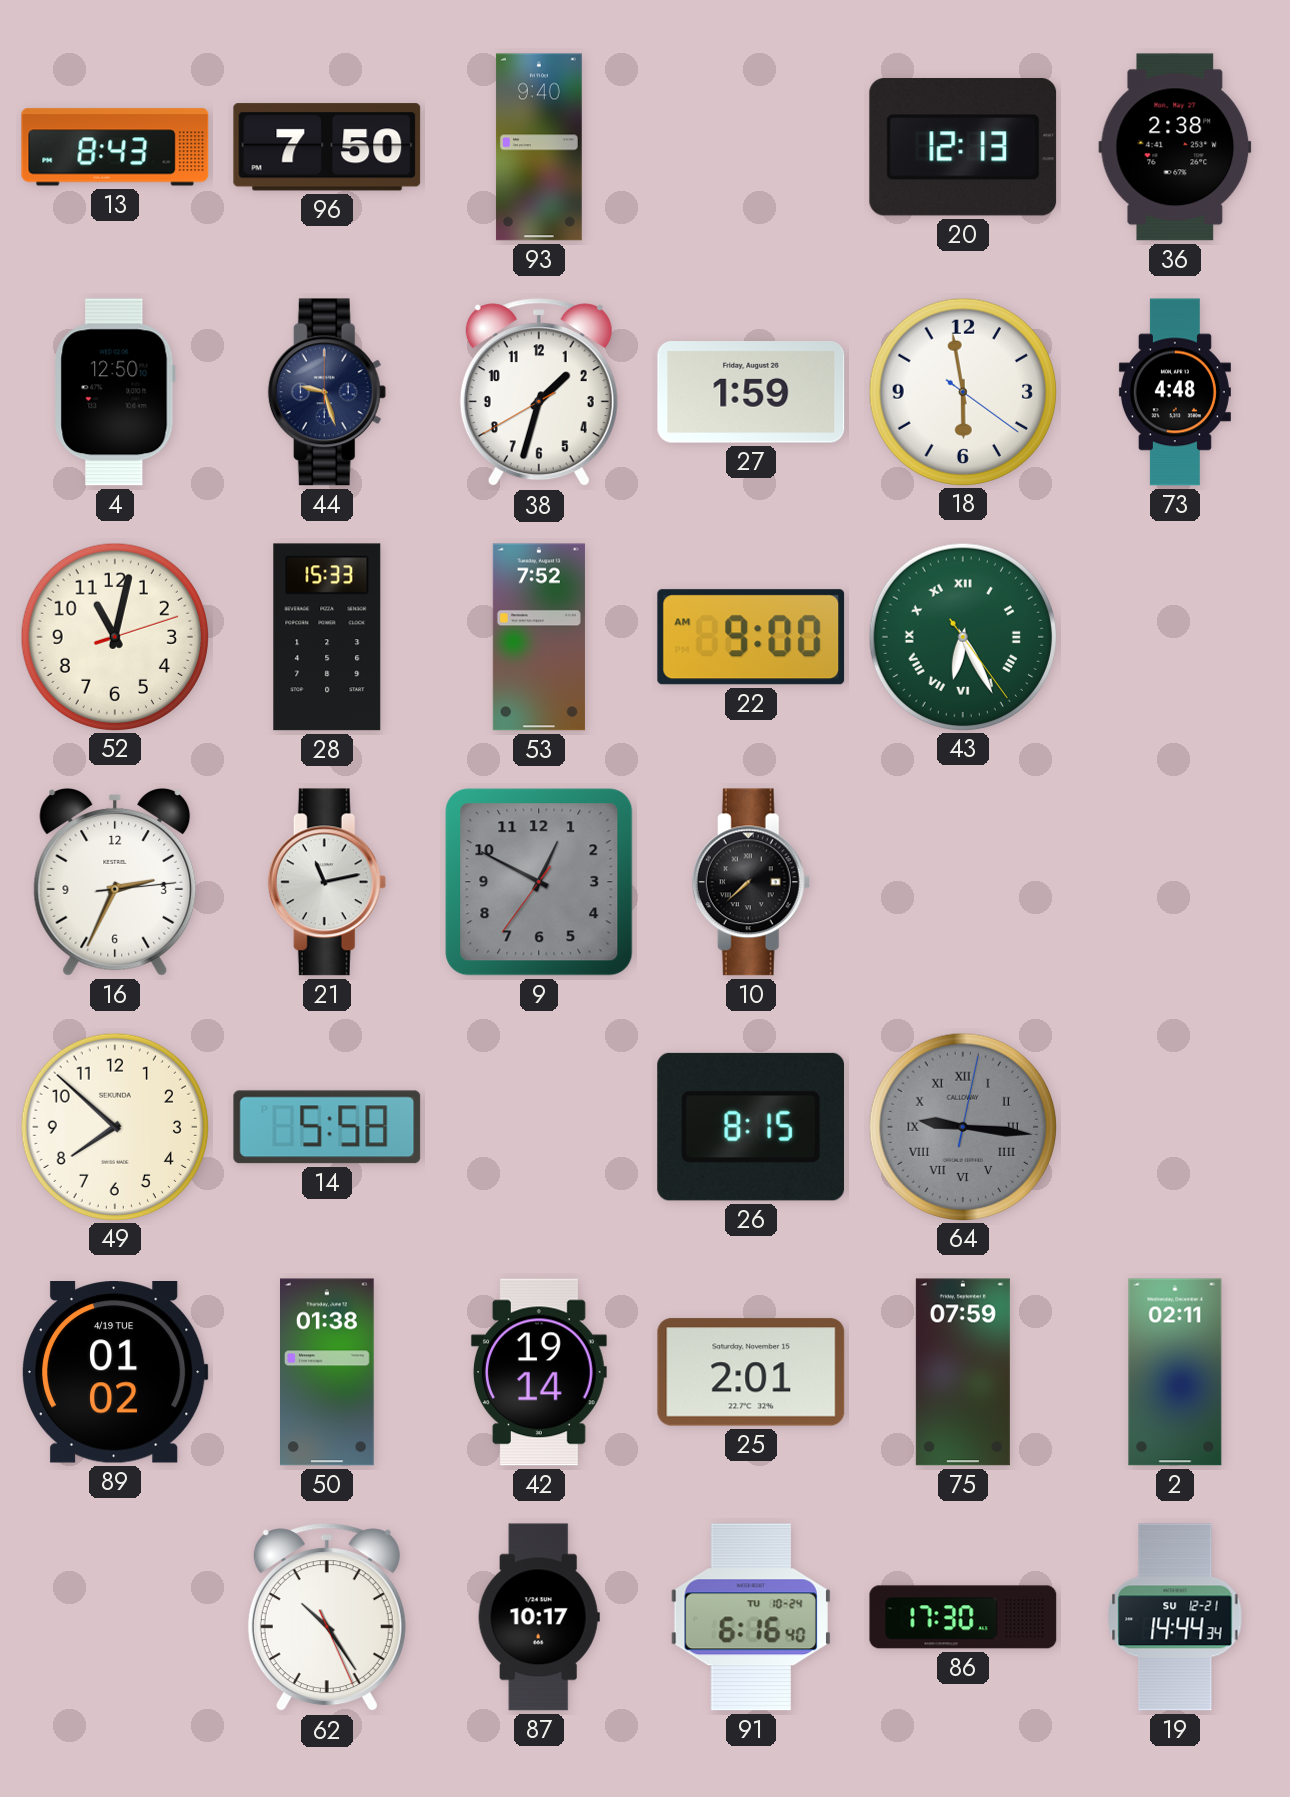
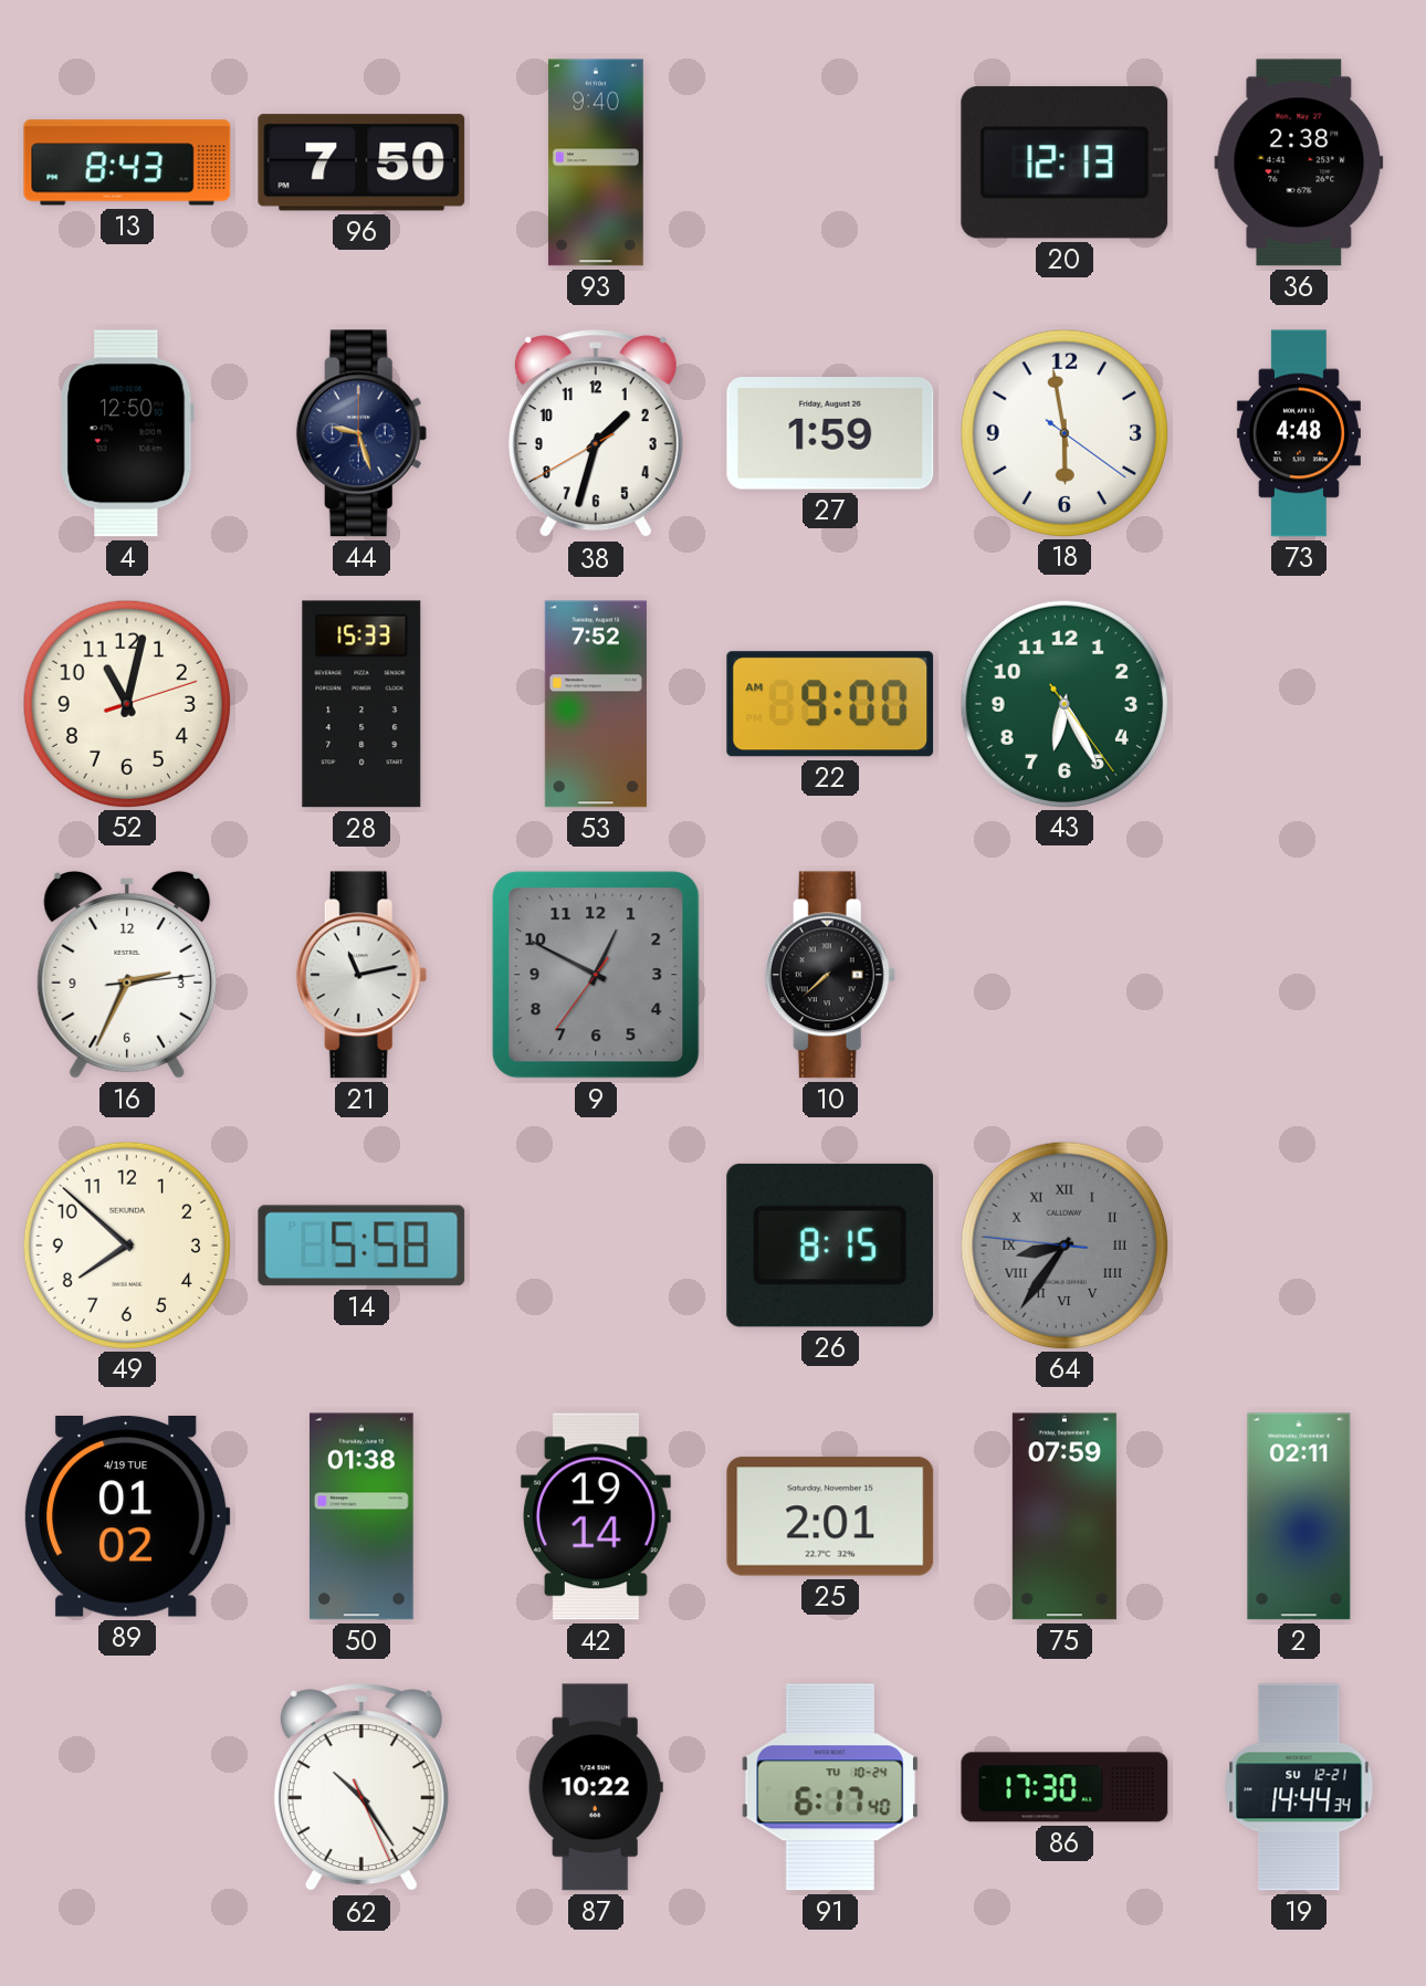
43 numerals: Roman -> Arabic
64: 9:16 -> 8:35
87: 10:17 -> 10:22
91: 6:16 -> 6:17
